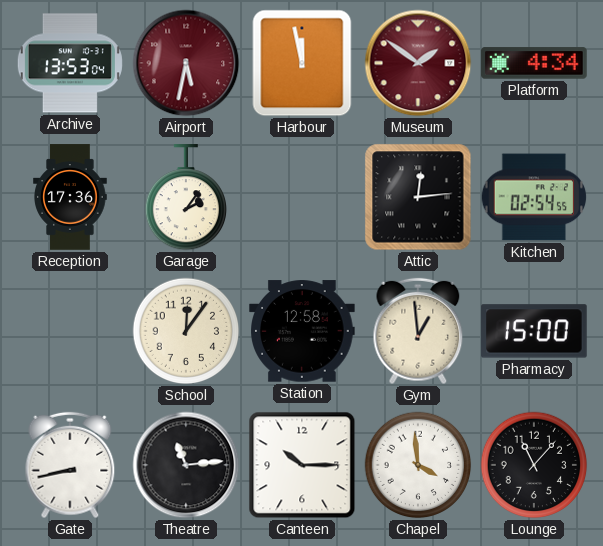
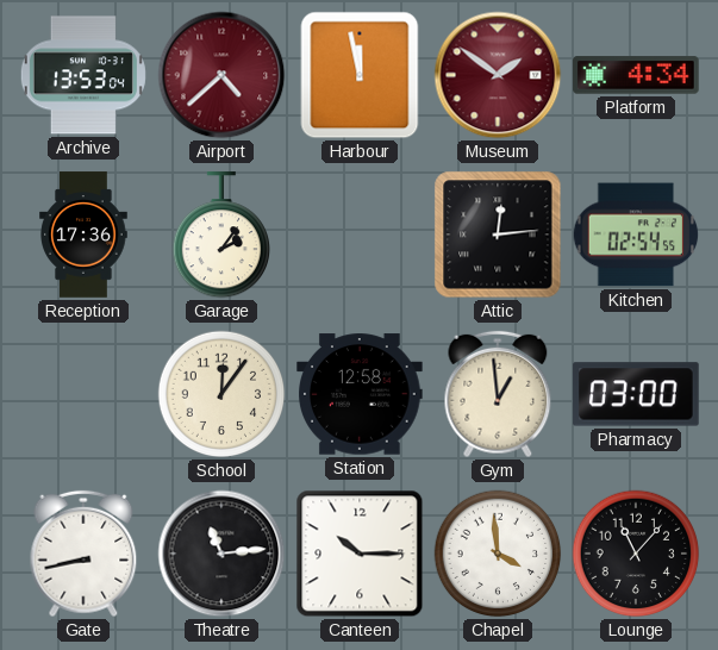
Airport: 5:32 -> 4:38
Pharmacy: 15:00 -> 03:00
